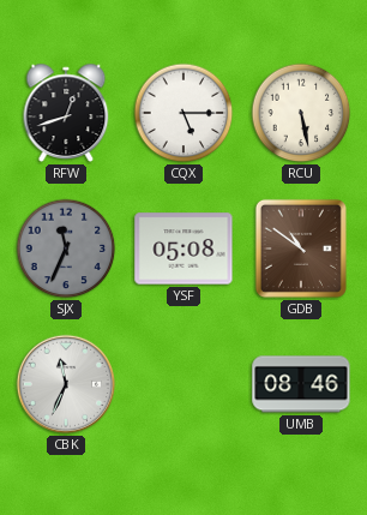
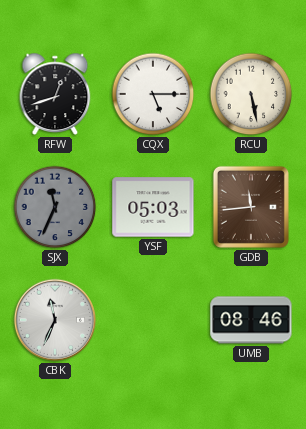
YSF: 05:08 -> 05:03
GDB: 10:51 -> 11:44
